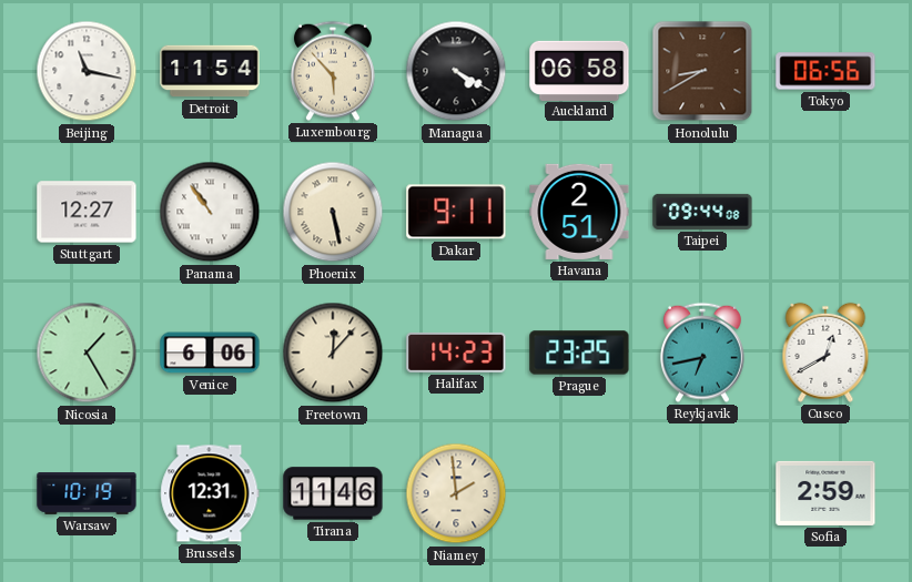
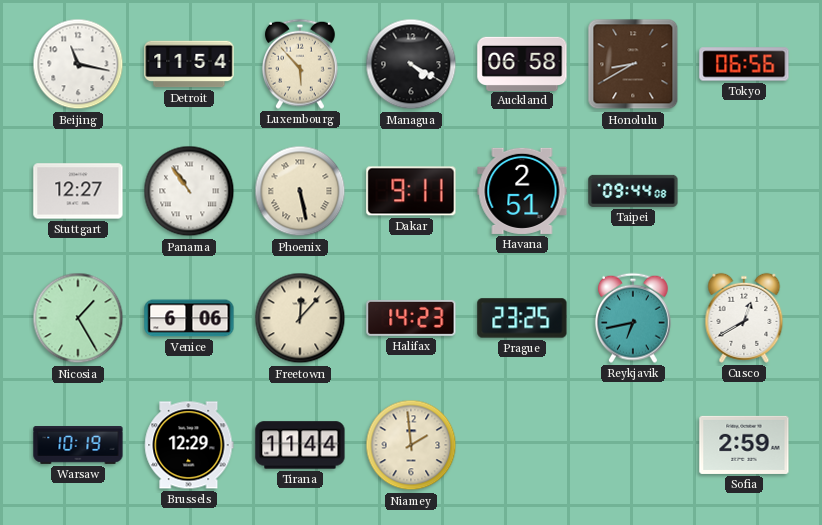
Brussels: 12:31 -> 12:29
Tirana: 11:46 -> 11:44
